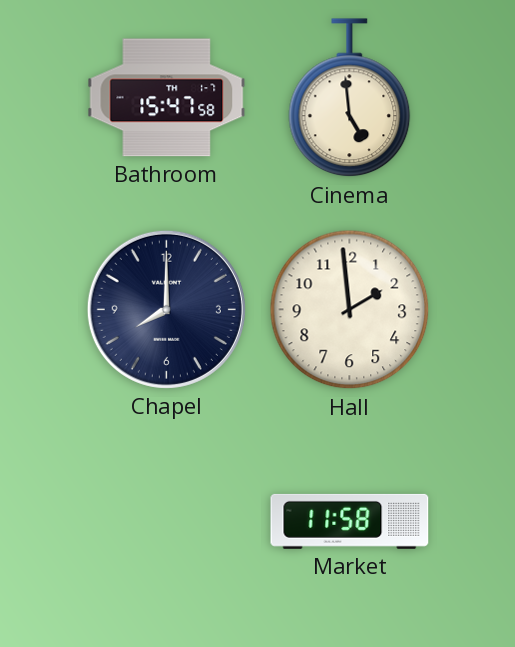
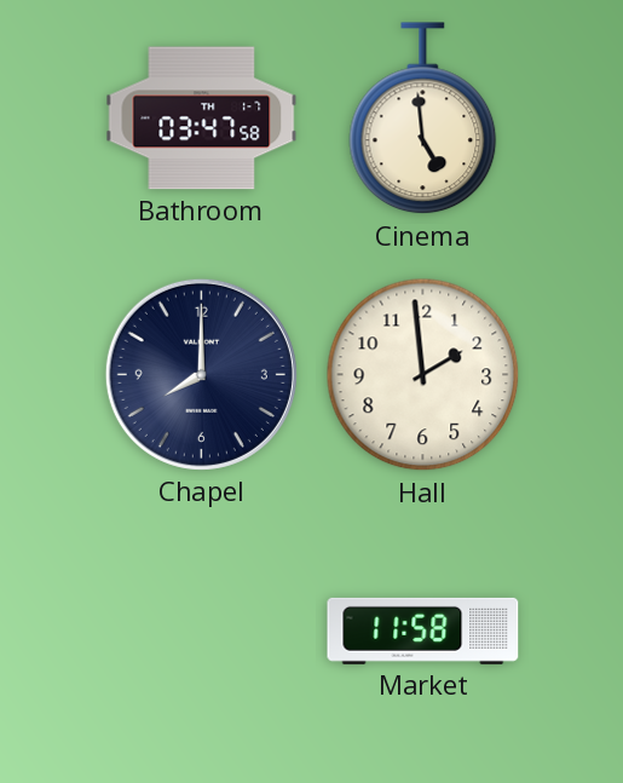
Bathroom: 15:47 -> 03:47
